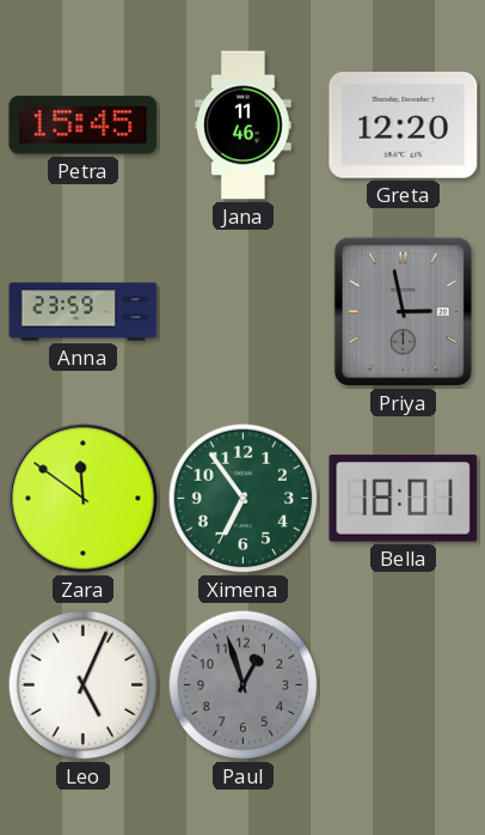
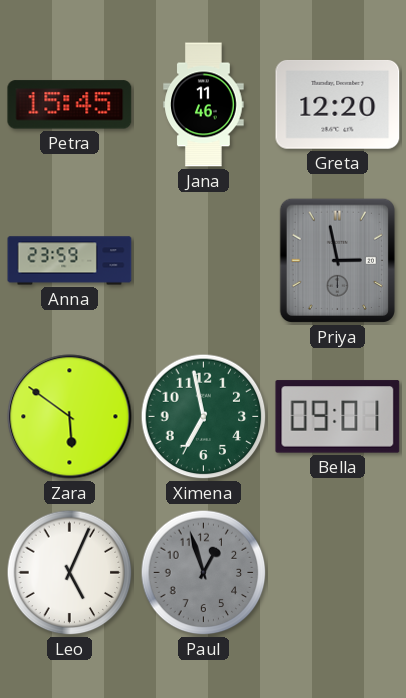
Zara: 11:51 -> 5:51
Ximena: 6:54 -> 6:58
Bella: 18:01 -> 09:01
